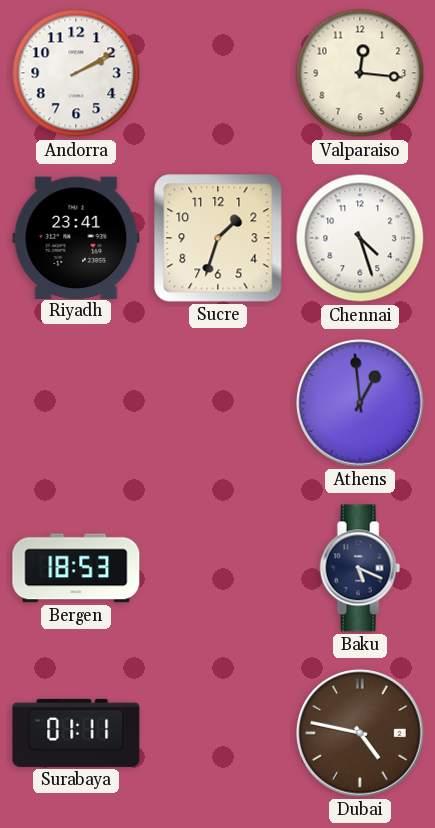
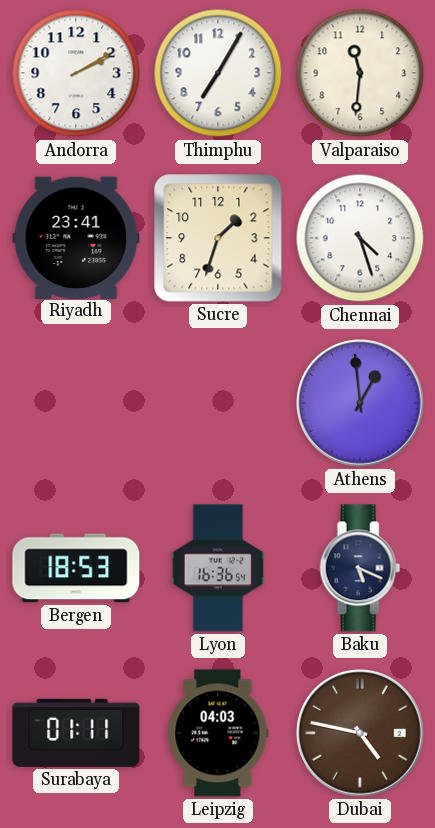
Thimphu: none -> 7:05
Valparaiso: 12:16 -> 11:31
Lyon: none -> 16:36
Leipzig: none -> 04:03
